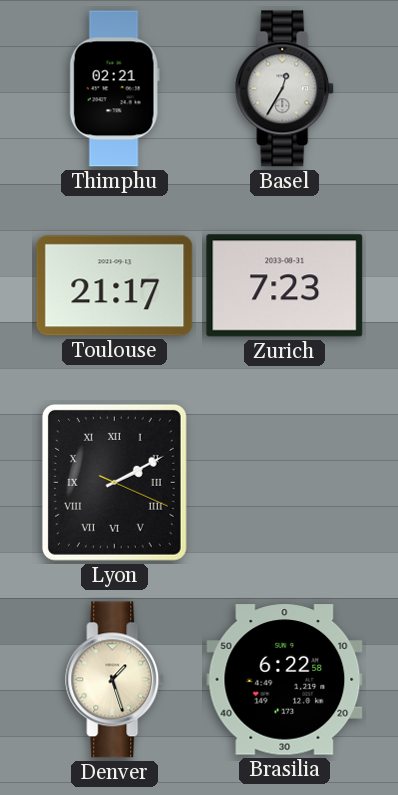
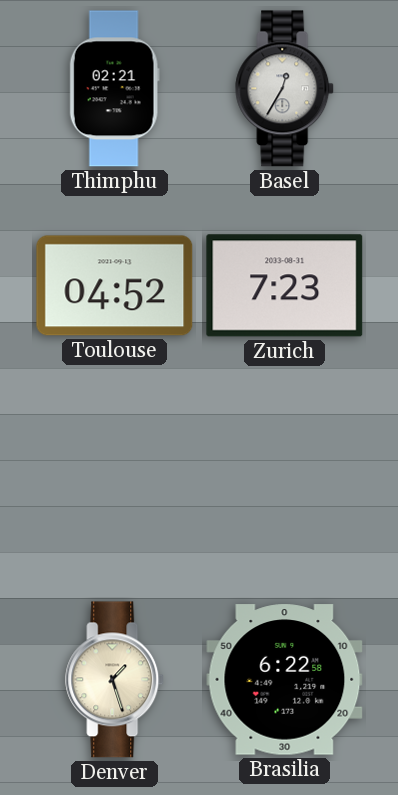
Toulouse: 21:17 -> 04:52
Lyon: 2:10 -> none
